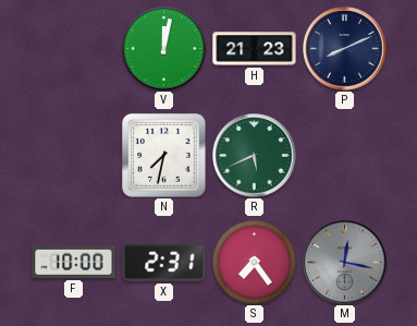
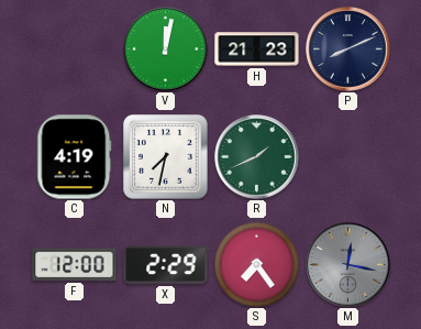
C: none -> 4:19
R: 5:41 -> 1:41
F: 10:00 -> 12:00
X: 2:31 -> 2:29
